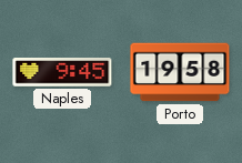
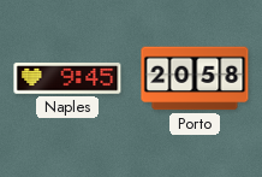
Porto: 19:58 -> 20:58
